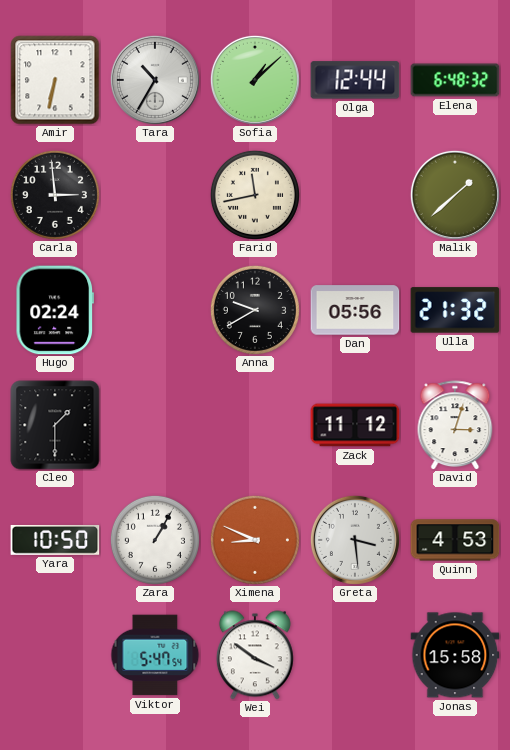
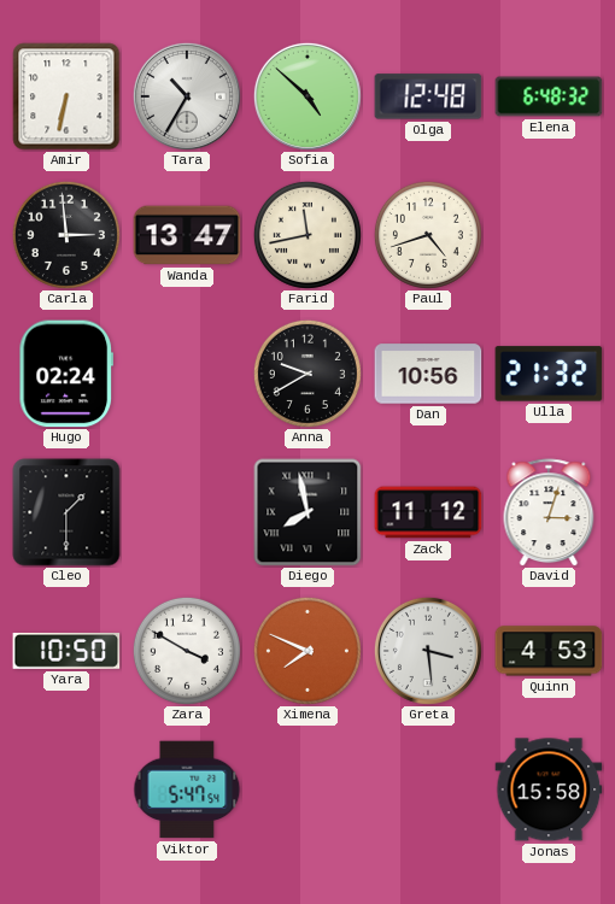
Sofia: 1:08 -> 4:52
Olga: 12:44 -> 12:48
Wanda: none -> 13:47
Paul: none -> 4:42
Malik: 1:38 -> none
Dan: 05:56 -> 10:56
Diego: none -> 7:58
Zara: 1:05 -> 3:50
Ximena: 8:49 -> 7:49
Wei: 3:51 -> none
